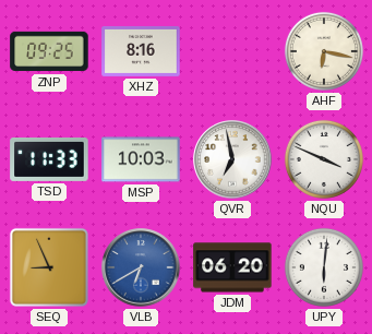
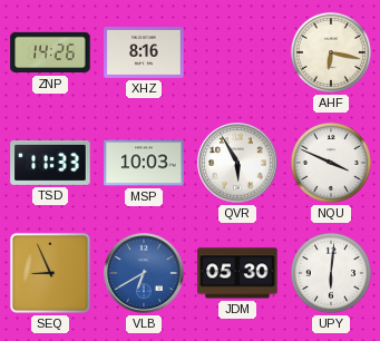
ZNP: 09:25 -> 14:26
QVR: 6:58 -> 5:55
JDM: 06:20 -> 05:30
